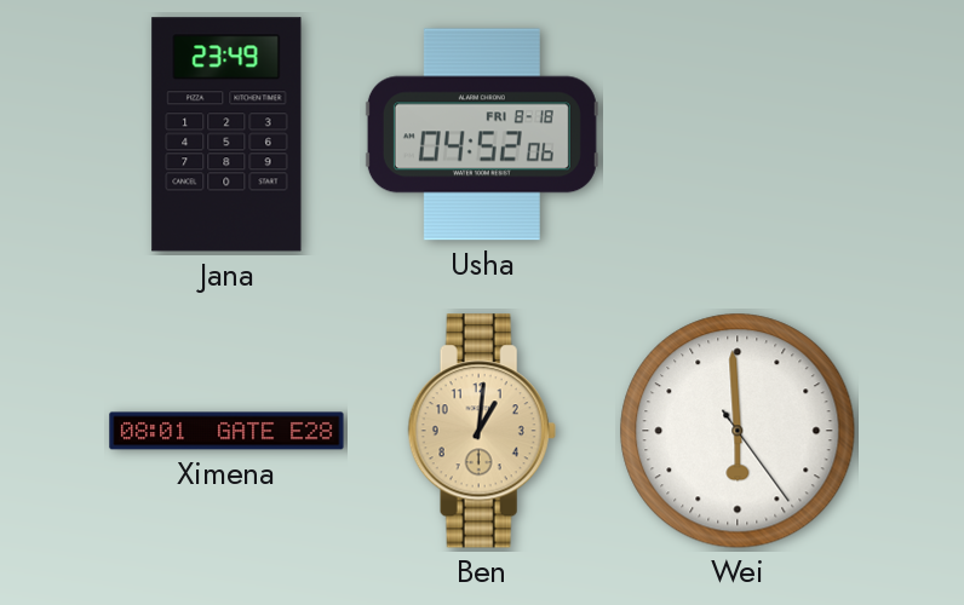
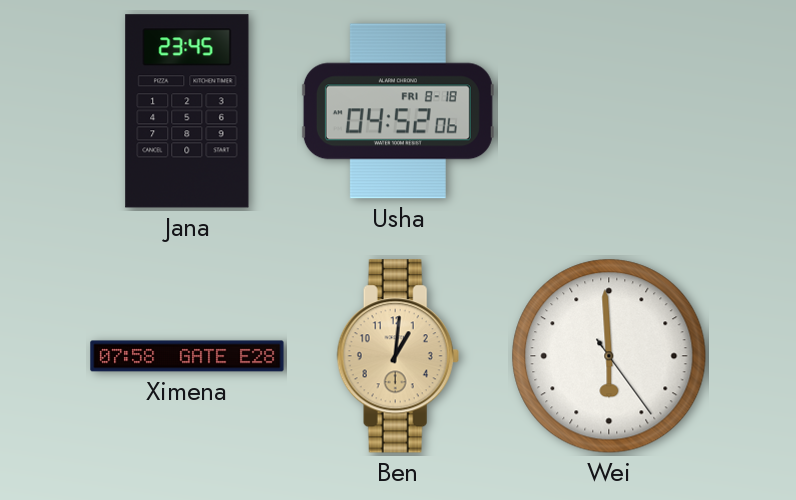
Jana: 23:49 -> 23:45
Ximena: 08:01 -> 07:58
